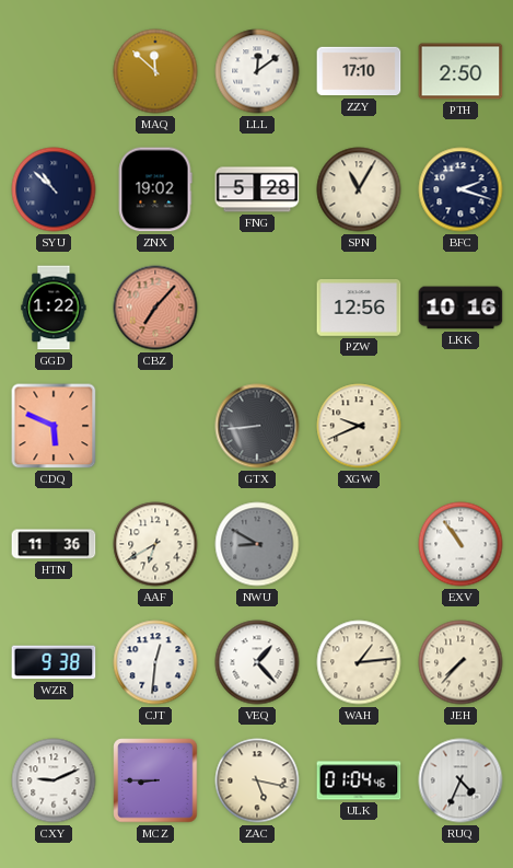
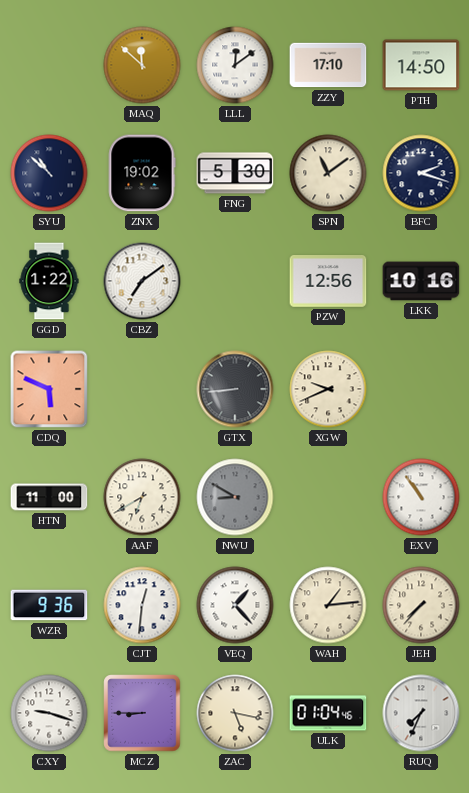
PTH: 2:50 -> 14:50
FNG: 5:28 -> 5:30
SPN: 11:05 -> 11:09
CBZ: 7:07 -> 7:09
CBZ dial: salmon -> white
HTN: 11:36 -> 11:00
WZR: 9:38 -> 9:36
CXY: 9:11 -> 9:18
RUQ: 4:34 -> 7:34
